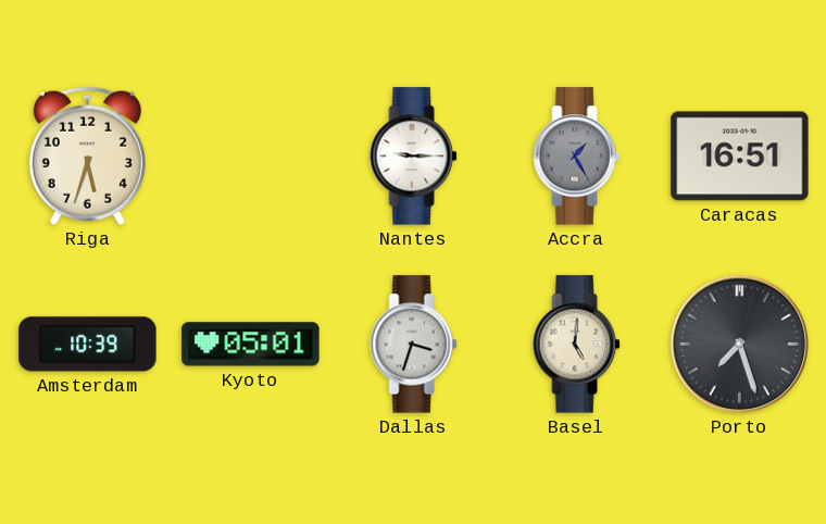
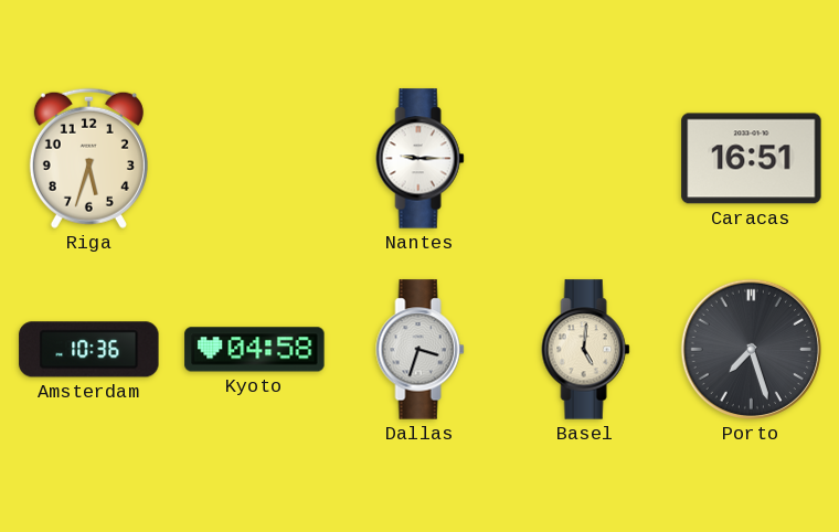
Accra: 1:25 -> none
Amsterdam: 10:39 -> 10:36
Kyoto: 05:01 -> 04:58
